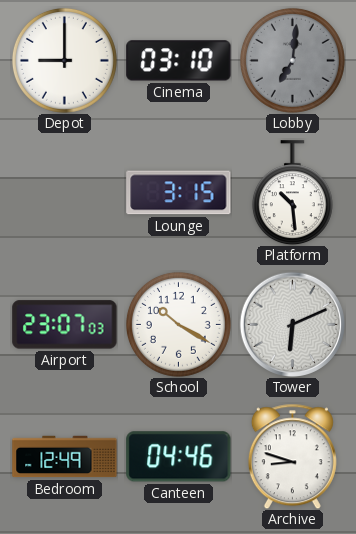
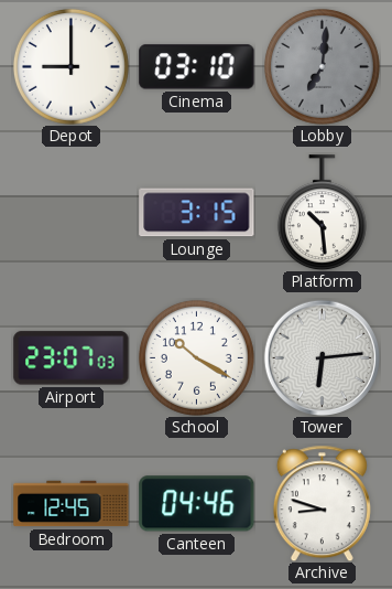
Tower: 6:11 -> 6:14
Bedroom: 12:49 -> 12:45
